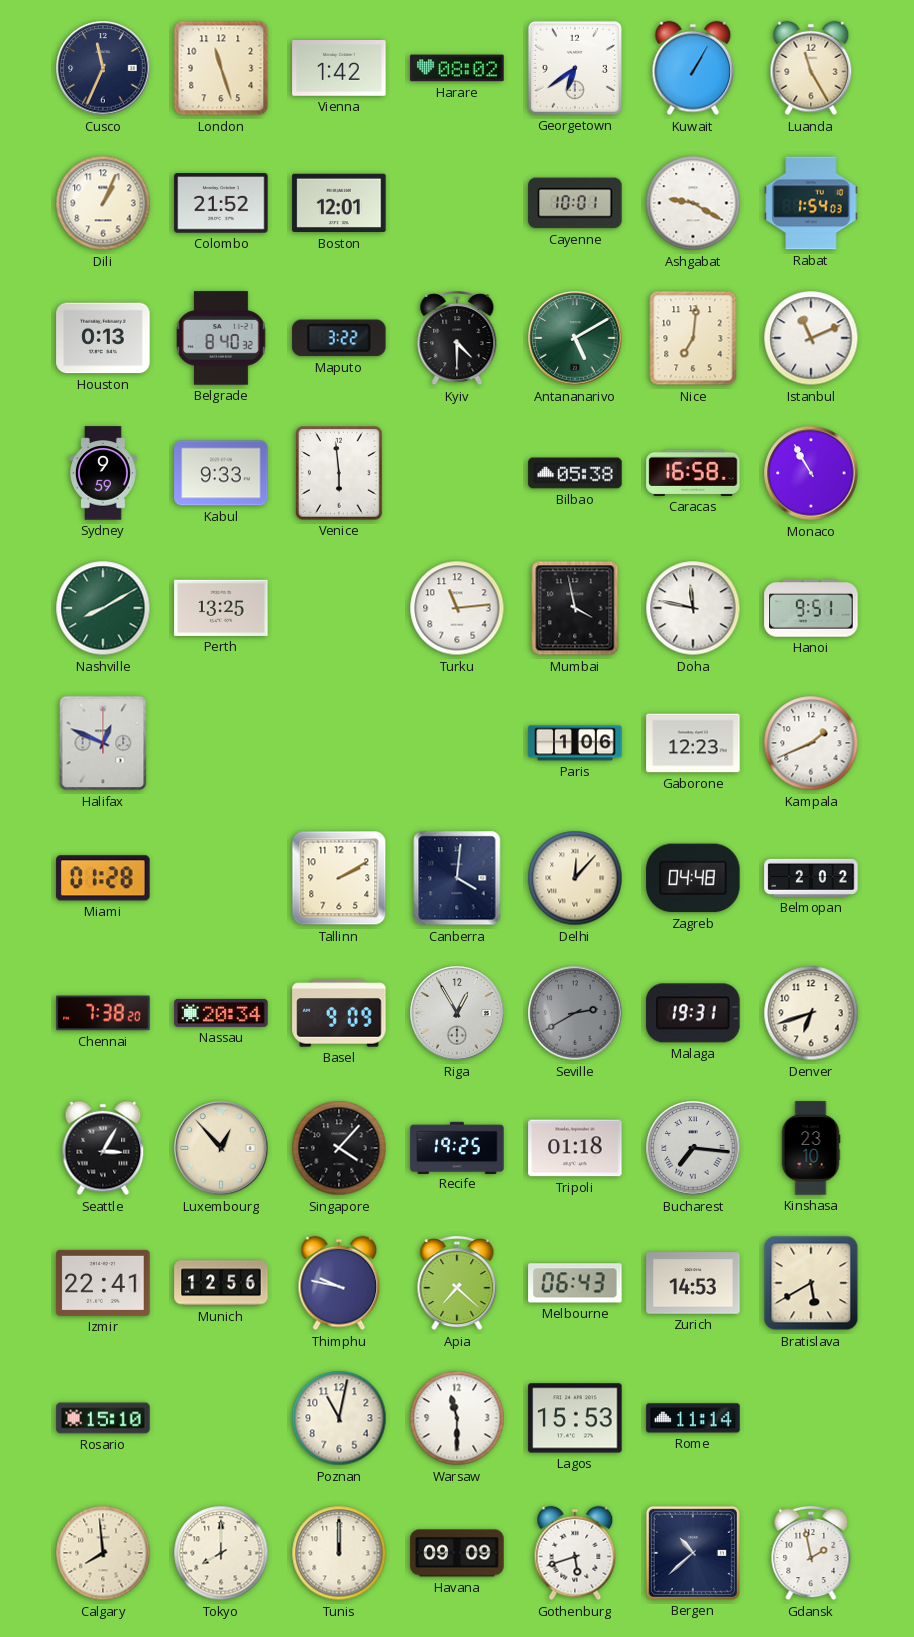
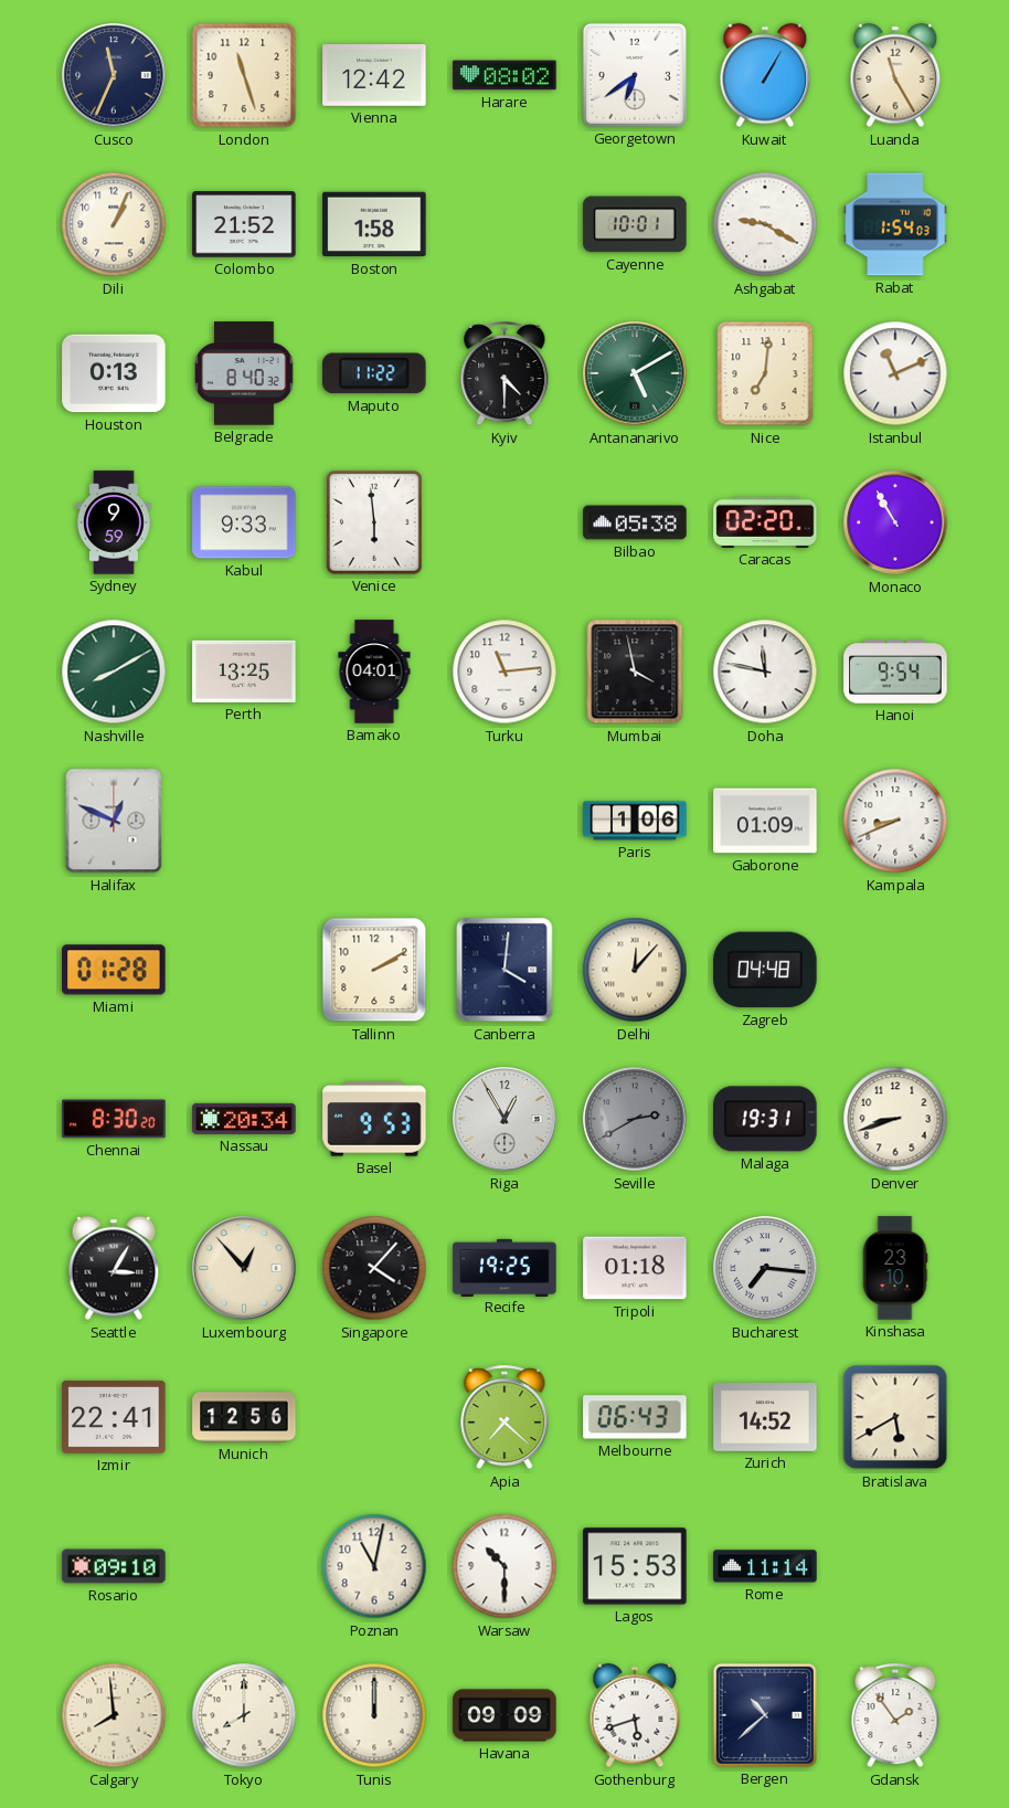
Vienna: 1:42 -> 12:42
Boston: 12:01 -> 1:58
Maputo: 3:22 -> 11:22
Caracas: 16:58 -> 02:20
Bamako: none -> 04:01
Hanoi: 9:51 -> 9:54
Gaborone: 12:23 -> 01:09
Kampala: 1:41 -> 8:41
Belmopan: 2:02 -> none
Chennai: 7:38 -> 8:30
Basel: 9:09 -> 9:53
Denver: 6:42 -> 8:42
Thimphu: 9:47 -> none
Zurich: 14:53 -> 14:52
Rosario: 15:10 -> 09:10
Warsaw: 11:30 -> 10:30
Gdansk: 1:58 -> 1:54
